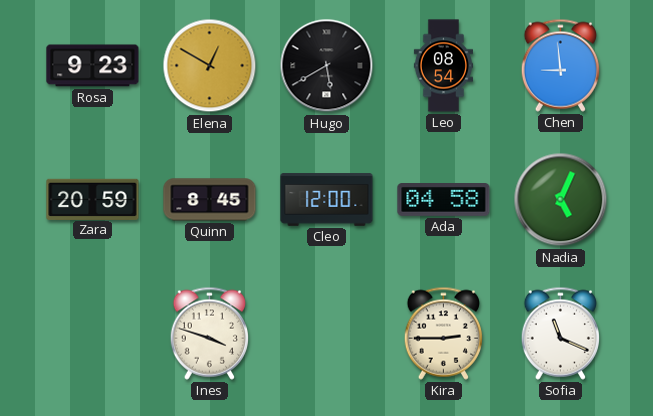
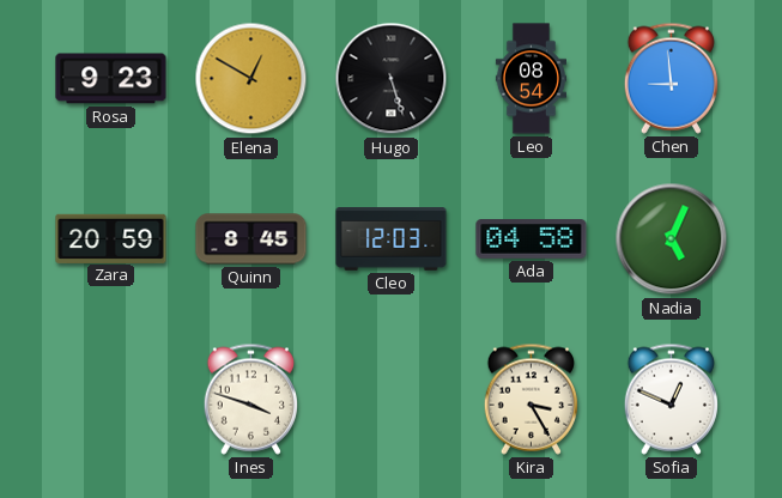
Hugo: 5:40 -> 5:27
Cleo: 12:00 -> 12:03
Kira: 2:45 -> 3:25
Sofia: 11:19 -> 12:49
